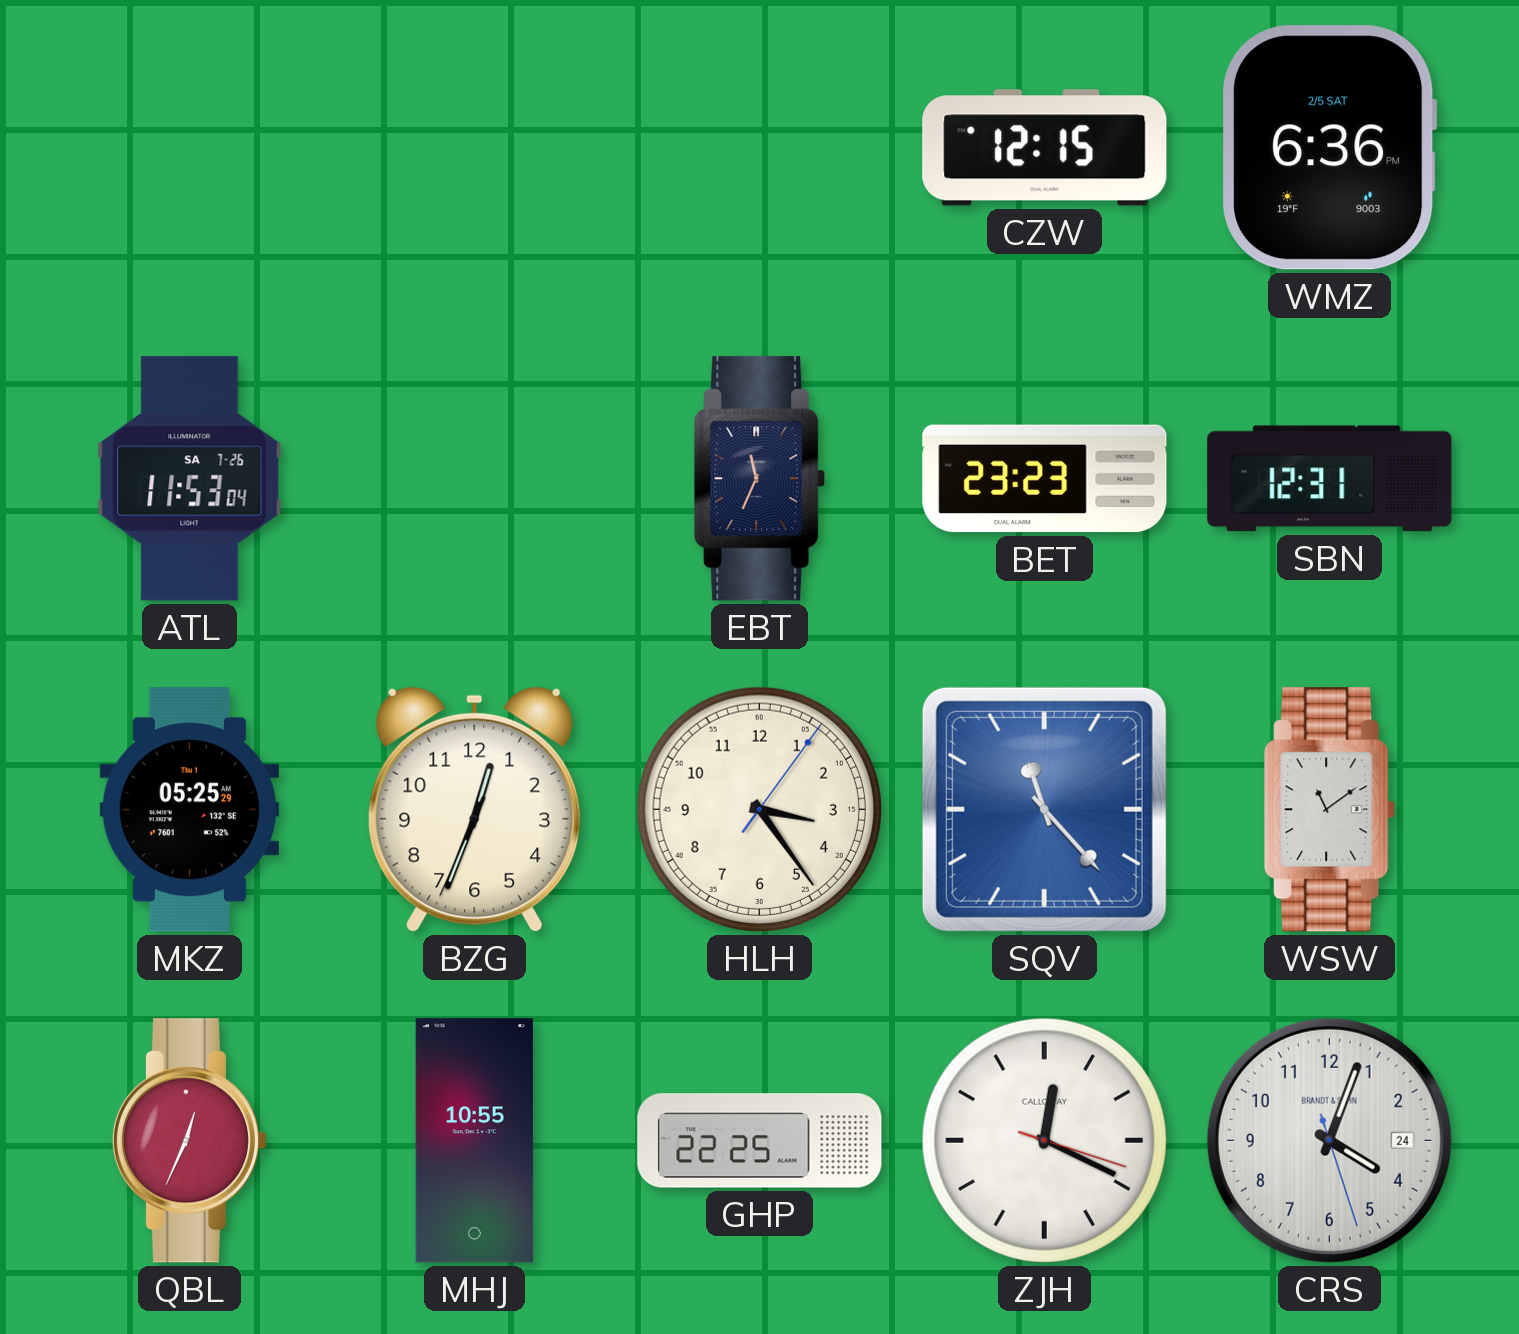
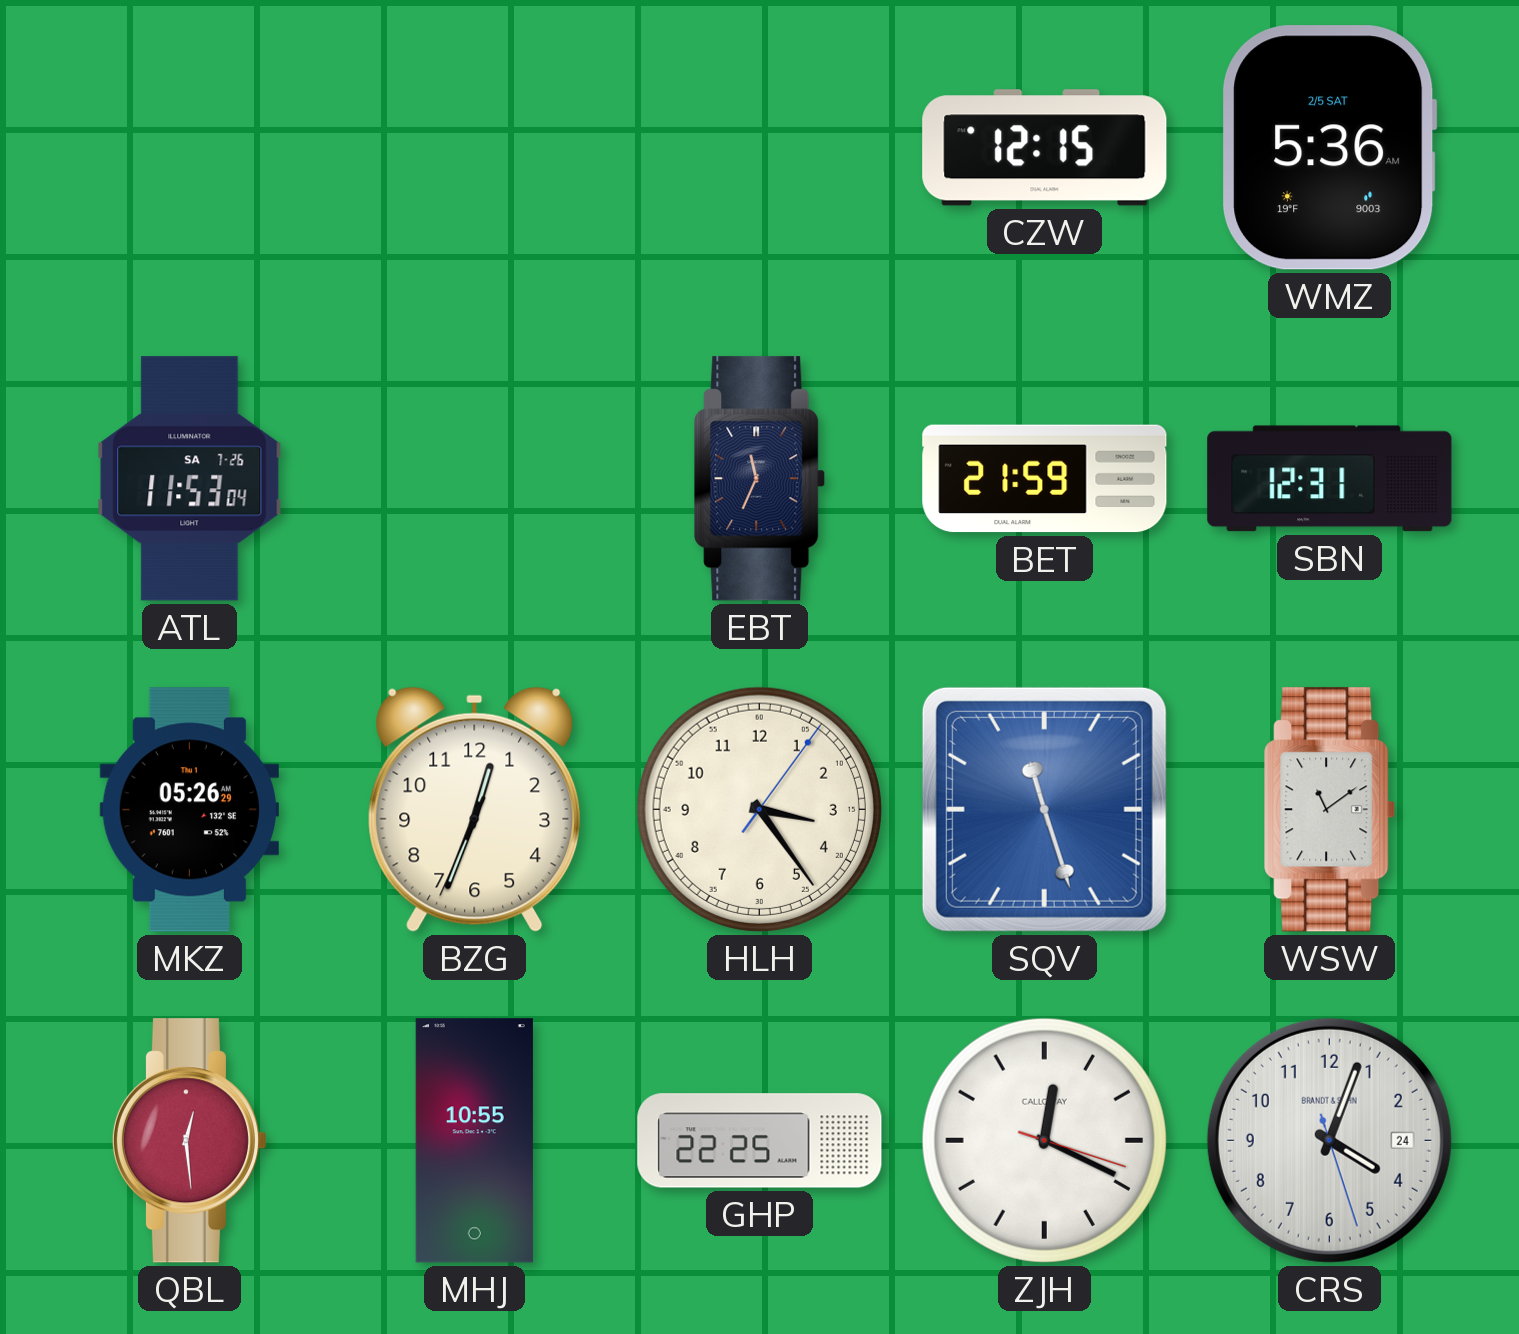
WMZ: 6:36 -> 5:36
BET: 23:23 -> 21:59
MKZ: 05:25 -> 05:26
SQV: 11:23 -> 11:27
QBL: 12:34 -> 12:29
